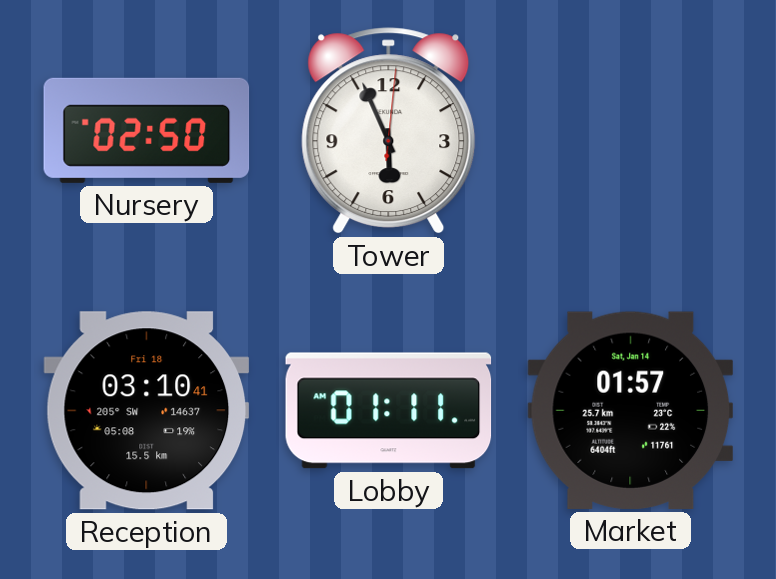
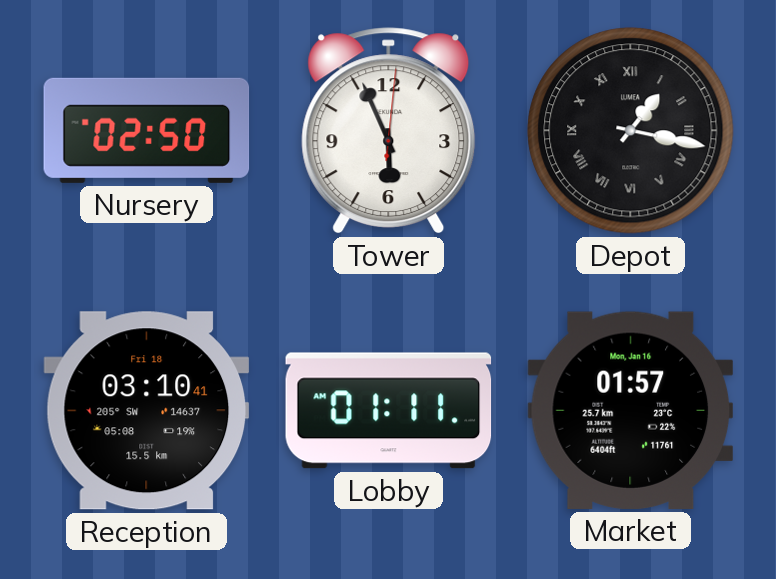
Depot: none -> 1:17
Market date: Sat, Jan 14 -> Mon, Jan 16
